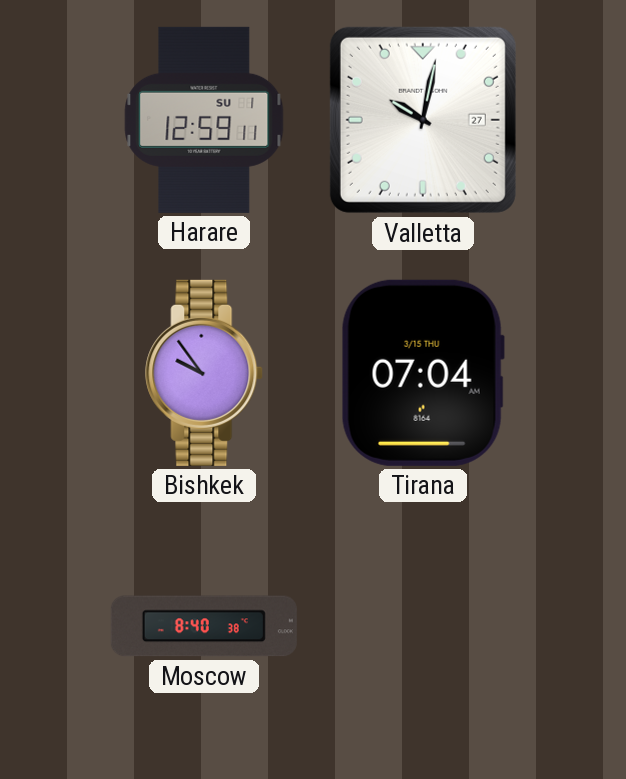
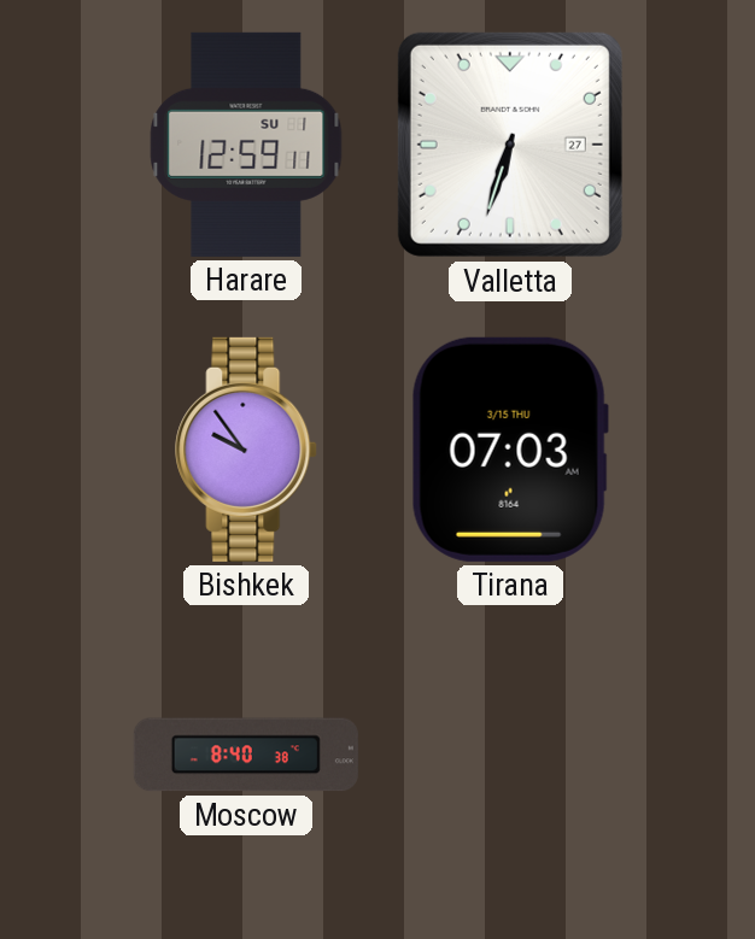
Valletta: 10:02 -> 6:33
Tirana: 07:04 -> 07:03
